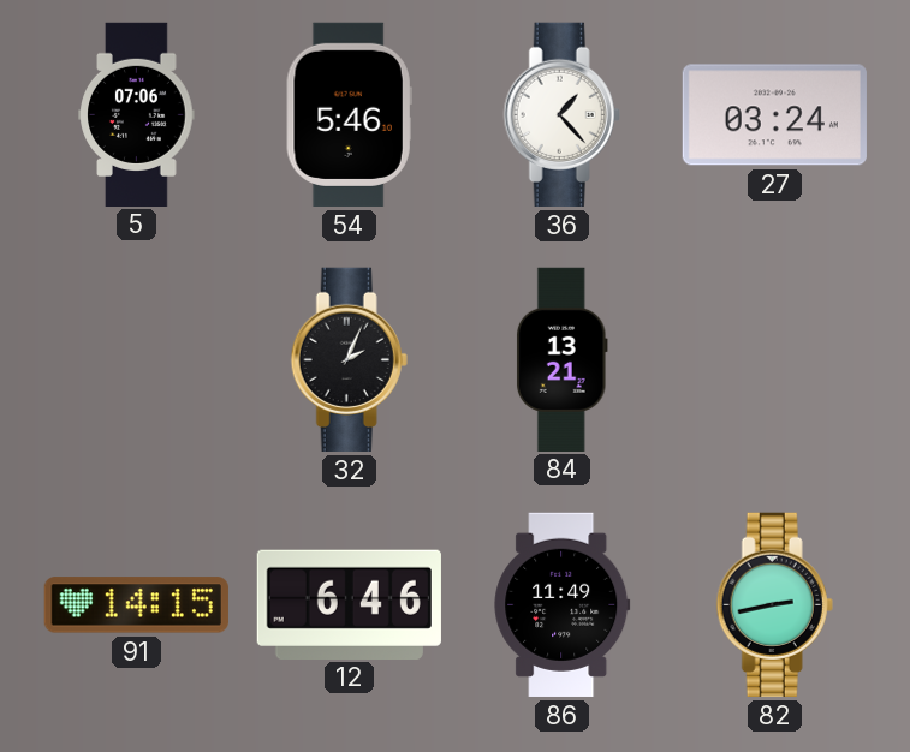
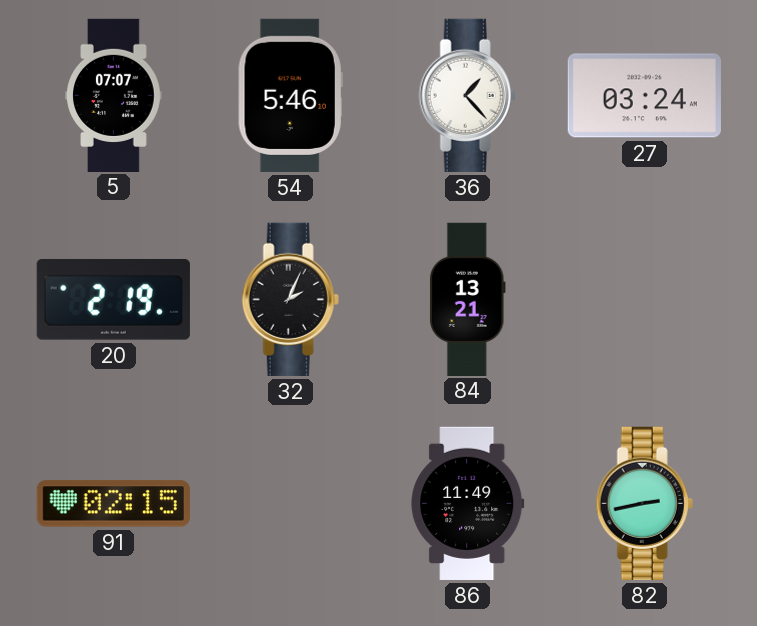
5: 07:06 -> 07:07
20: none -> 2:19
91: 14:15 -> 02:15
12: 6:46 -> none
